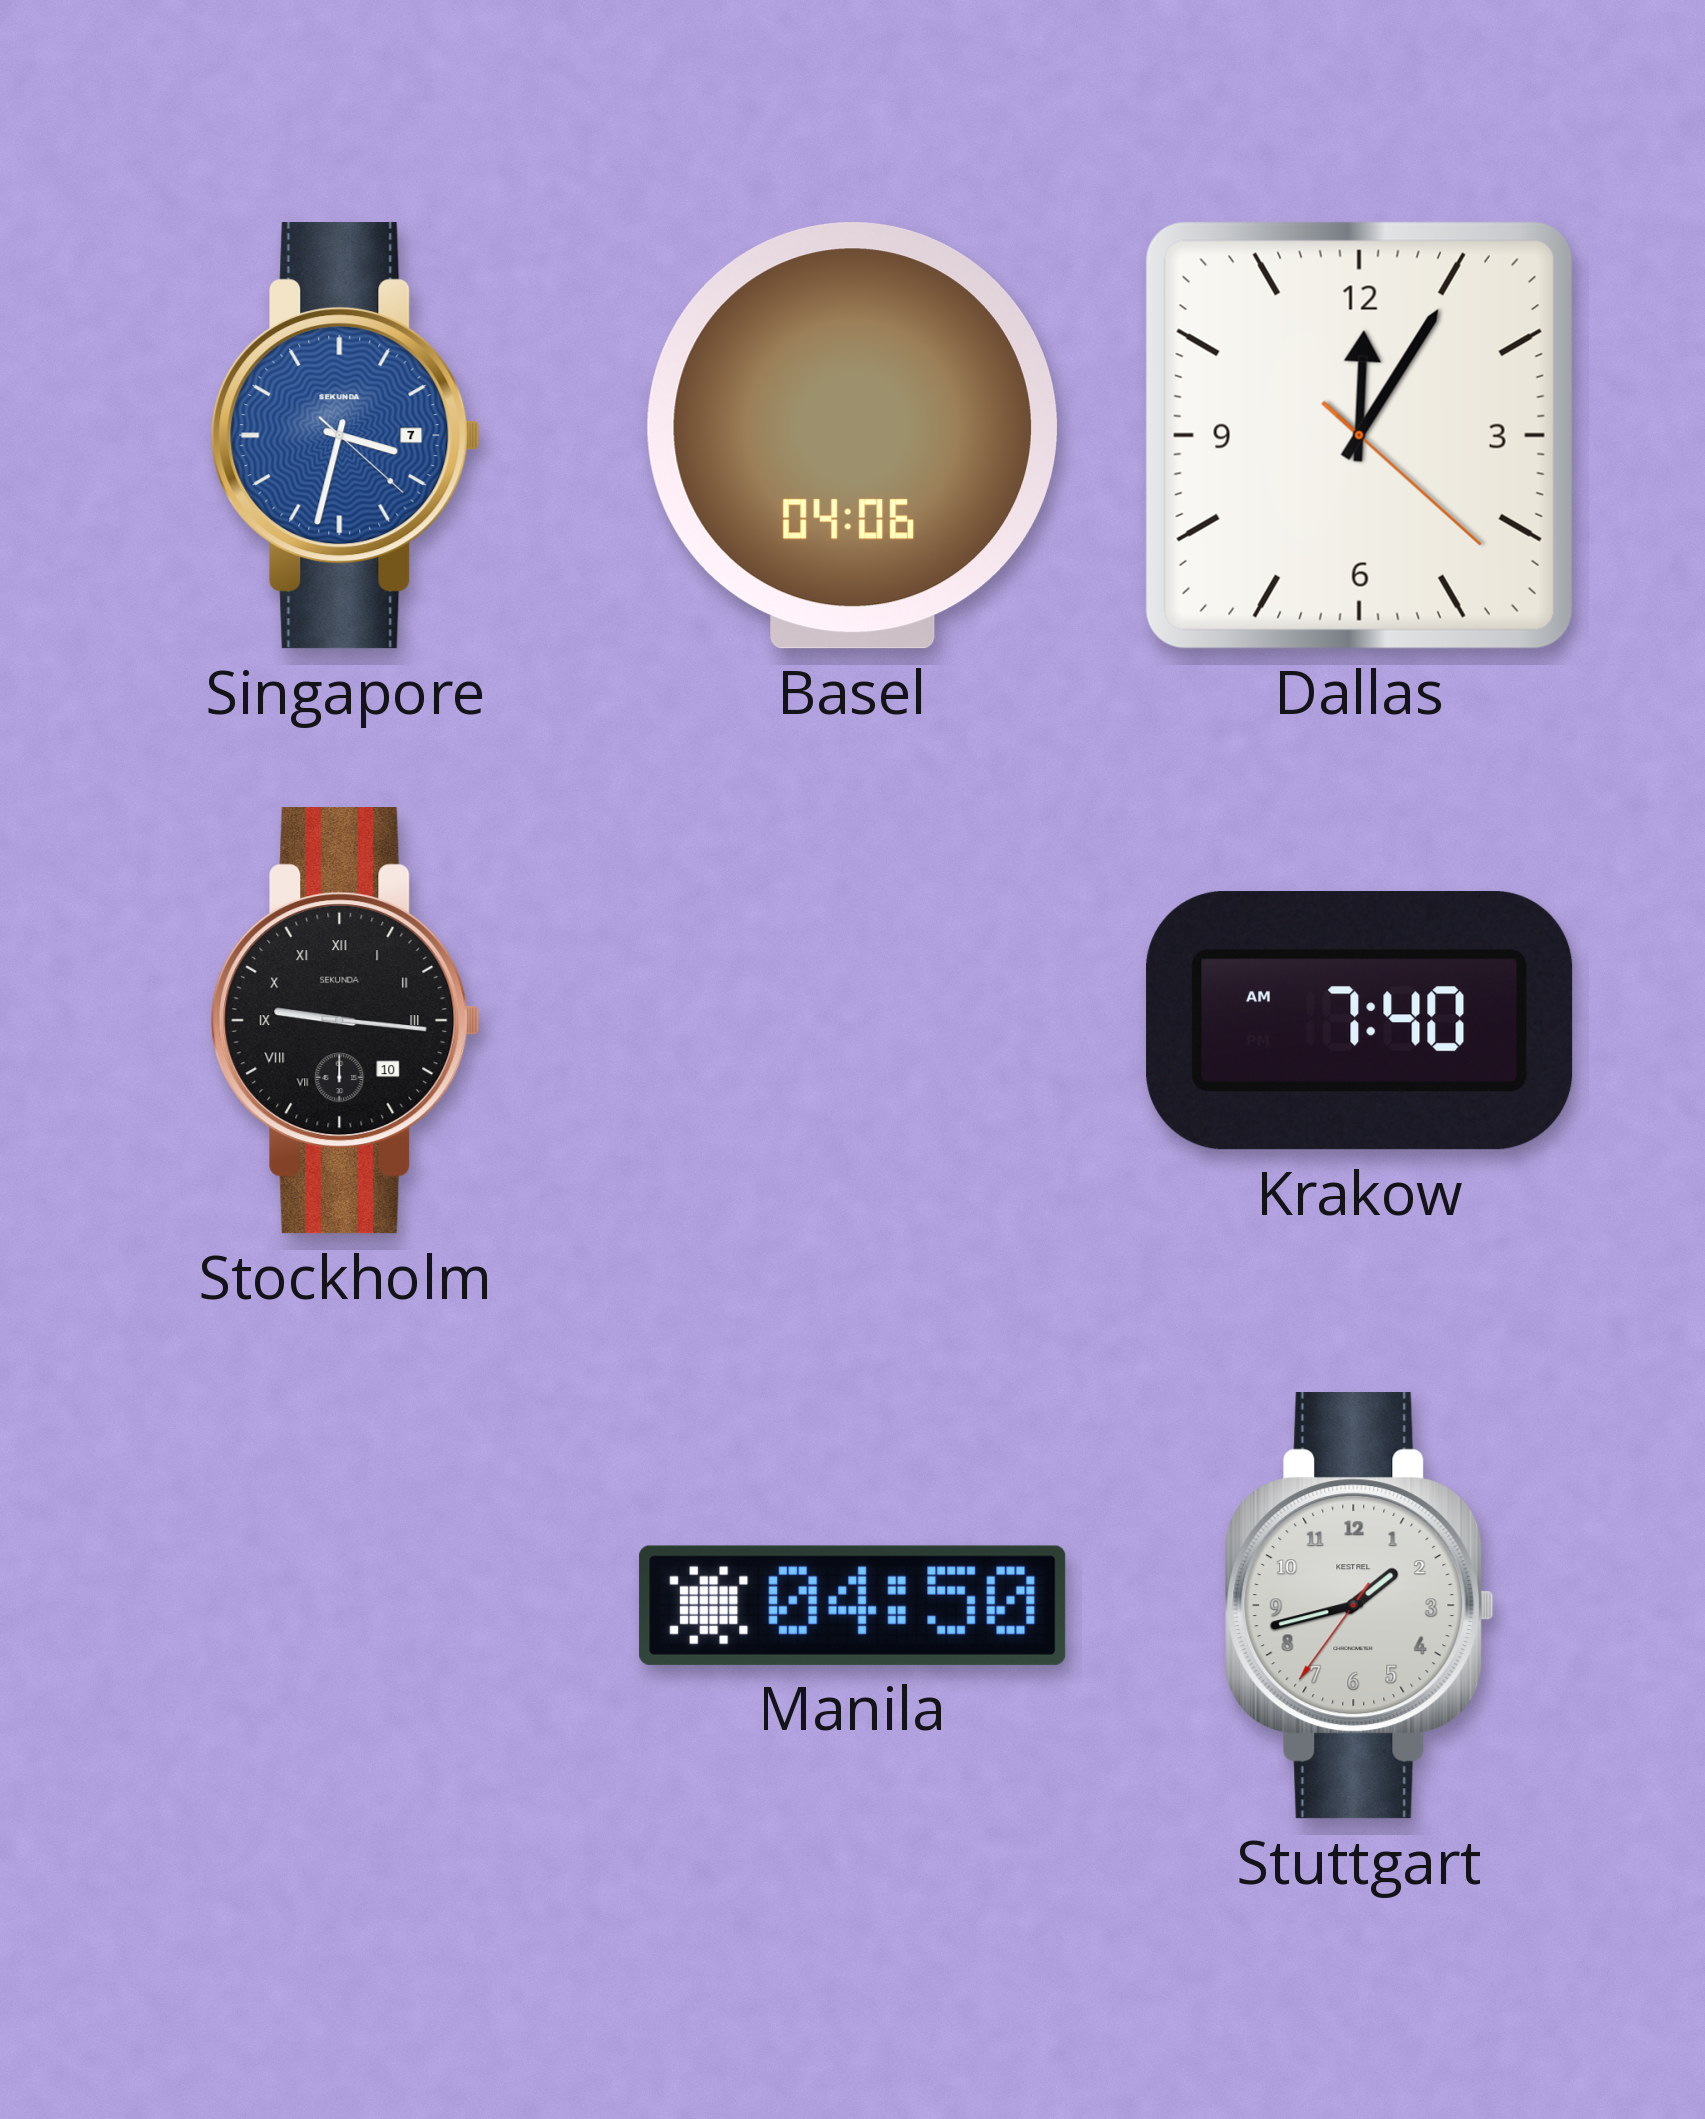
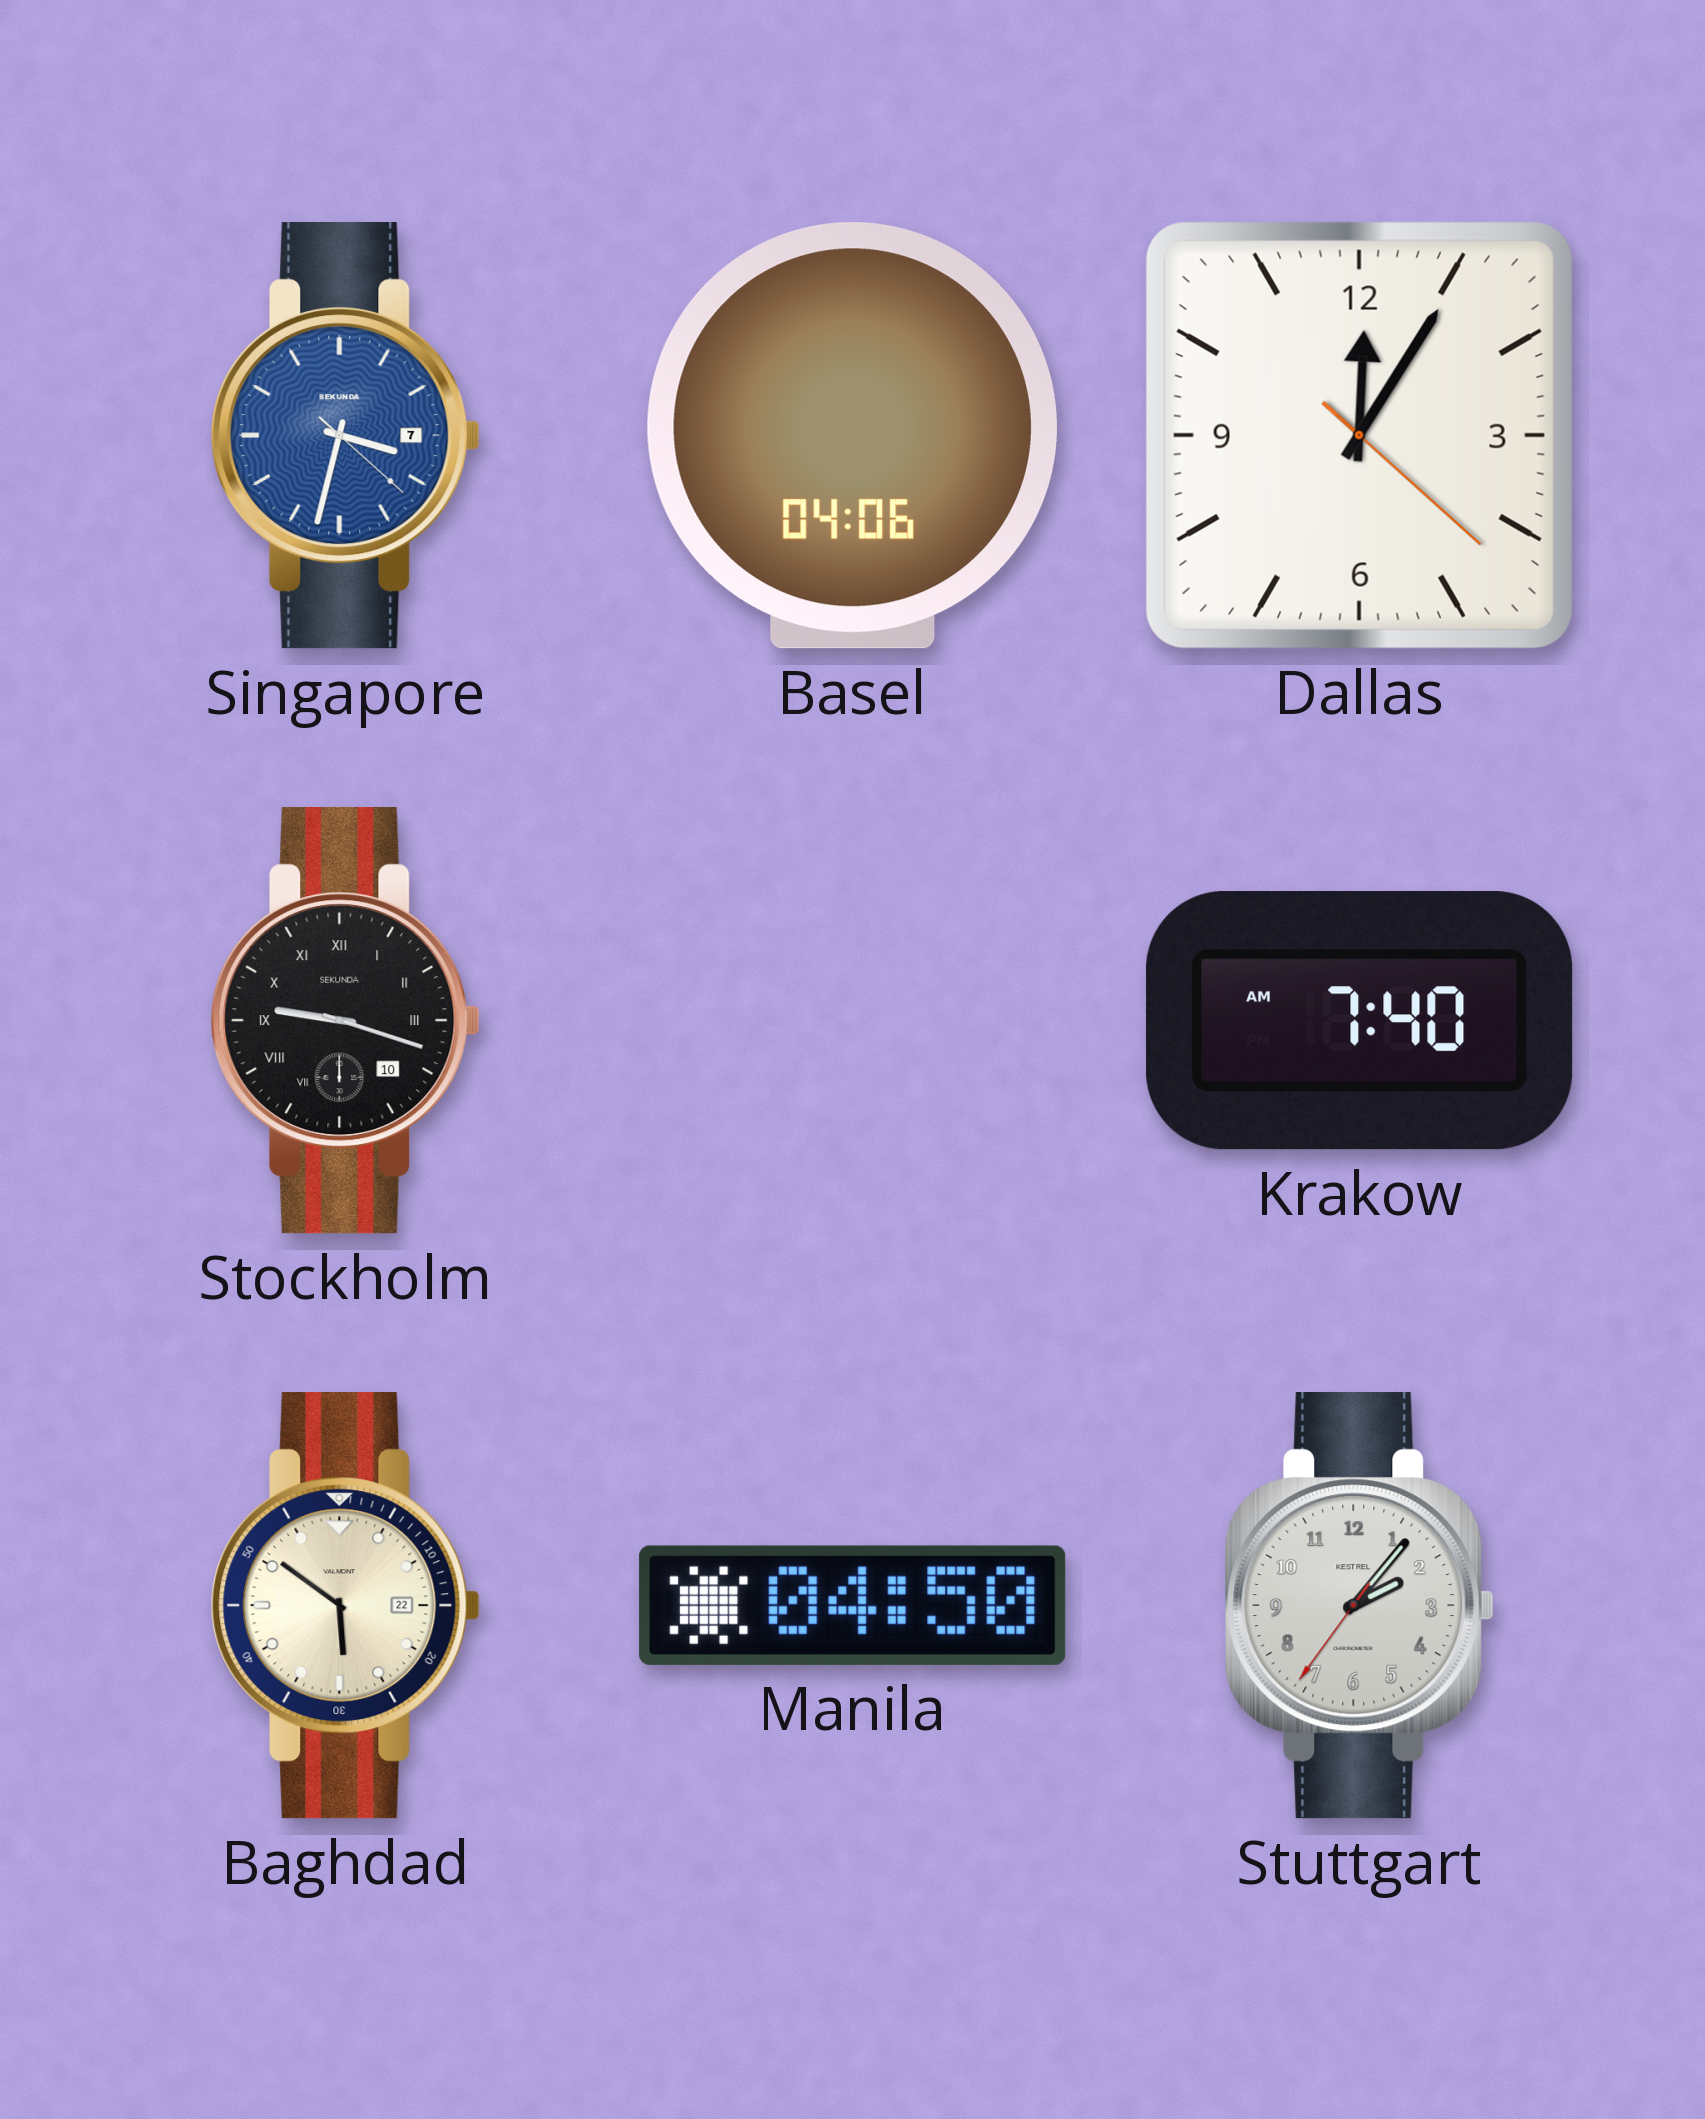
Stockholm: 9:16 -> 9:18
Baghdad: none -> 5:51
Stuttgart: 1:42 -> 2:06
